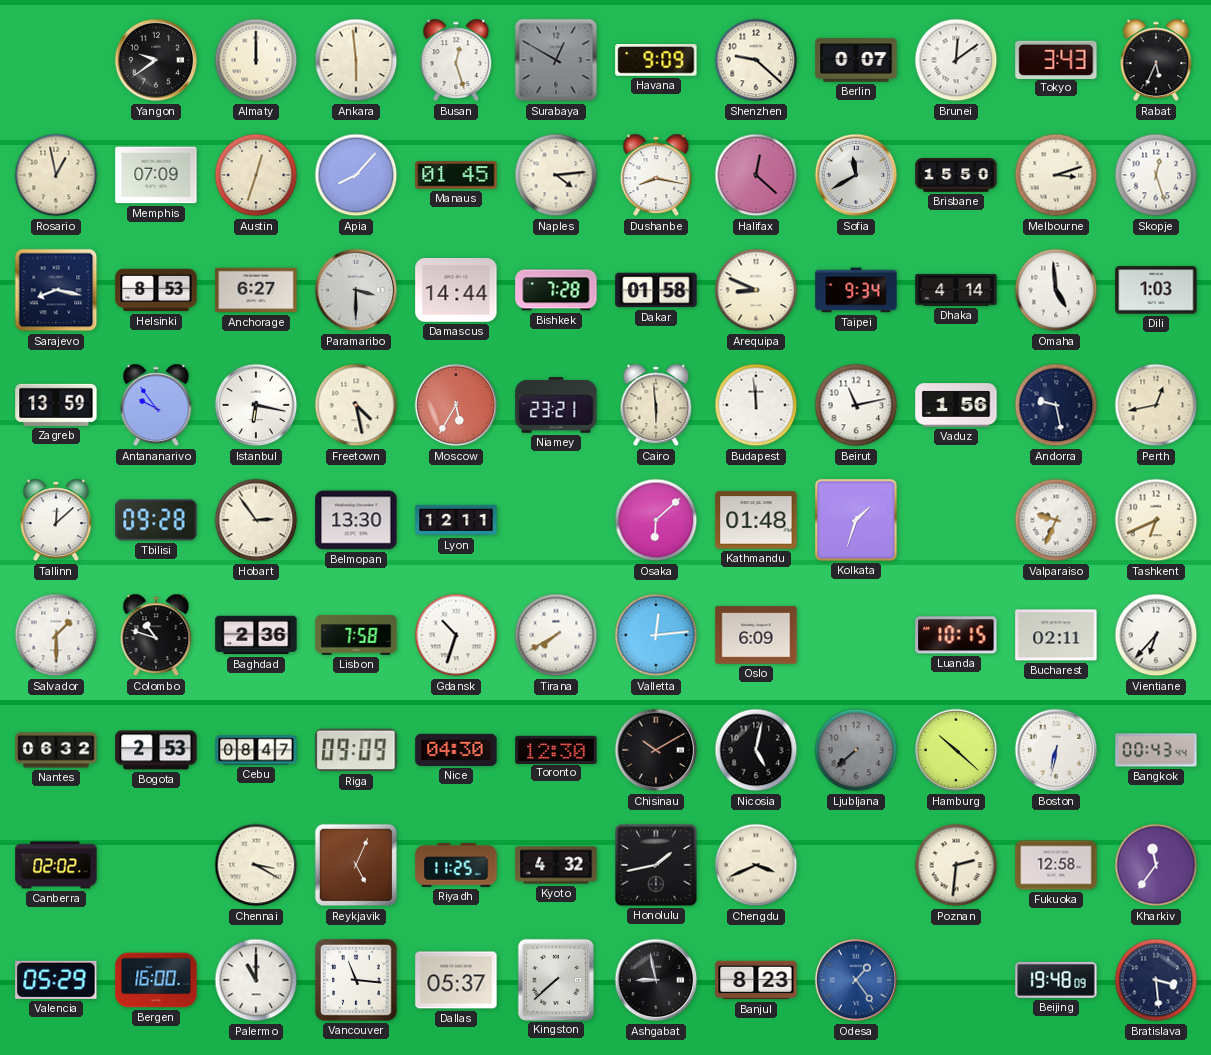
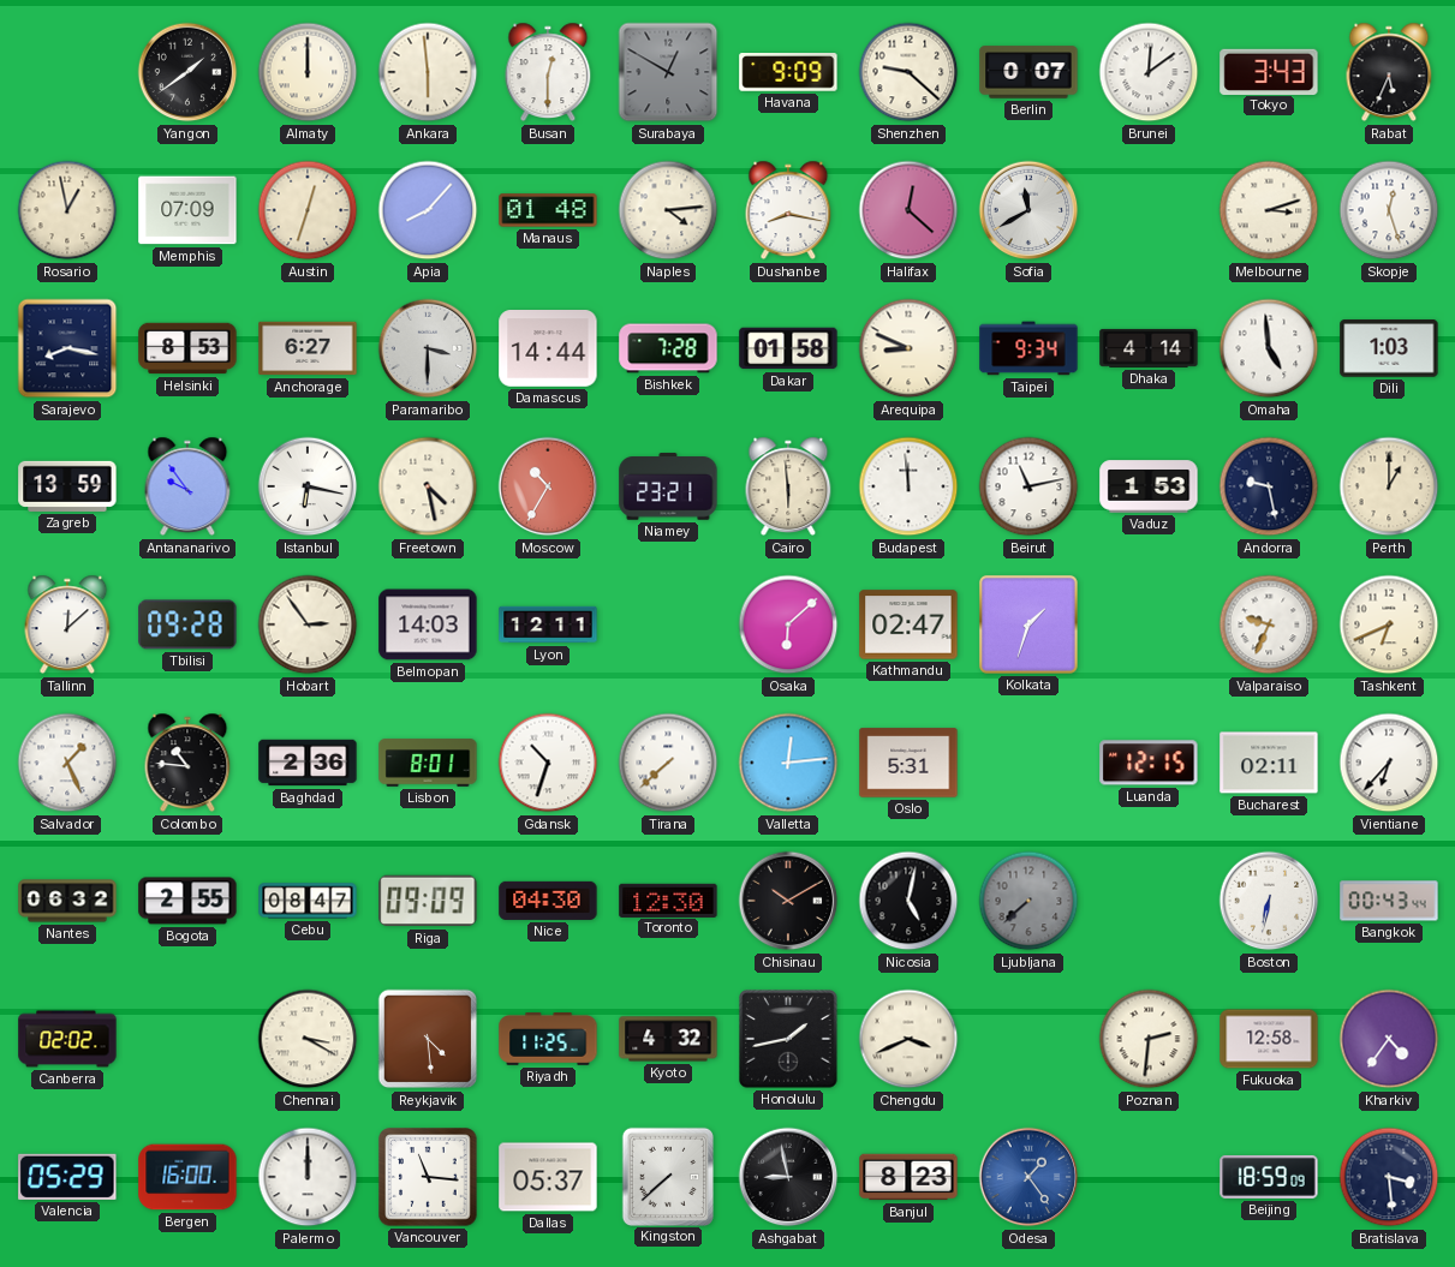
Yangon: 9:39 -> 1:39
Busan: 12:27 -> 12:30
Manaus: 01:45 -> 01:48
Brisbane: 15:50 -> none
Moscow: 5:35 -> 10:35
Vaduz: 1:56 -> 1:53
Perth: 12:43 -> 1:00
Belmopan: 13:30 -> 14:03
Kathmandu: 01:48 -> 02:47
Salvador: 1:30 -> 1:26
Colombo: 10:48 -> 10:46
Lisbon: 7:58 -> 8:01
Tirana: 7:40 -> 7:38
Oslo: 6:09 -> 5:31
Luanda: 10:15 -> 12:15
Bogota: 2:53 -> 2:55
Hamburg: 10:22 -> none
Reykjavik: 5:04 -> 4:29
Kharkiv: 11:36 -> 4:36
Palermo: 11:00 -> 12:00
Beijing: 19:48 -> 18:59
